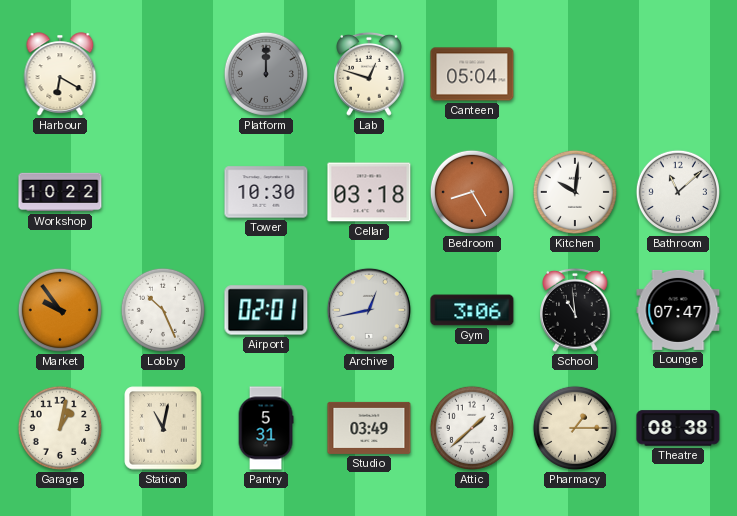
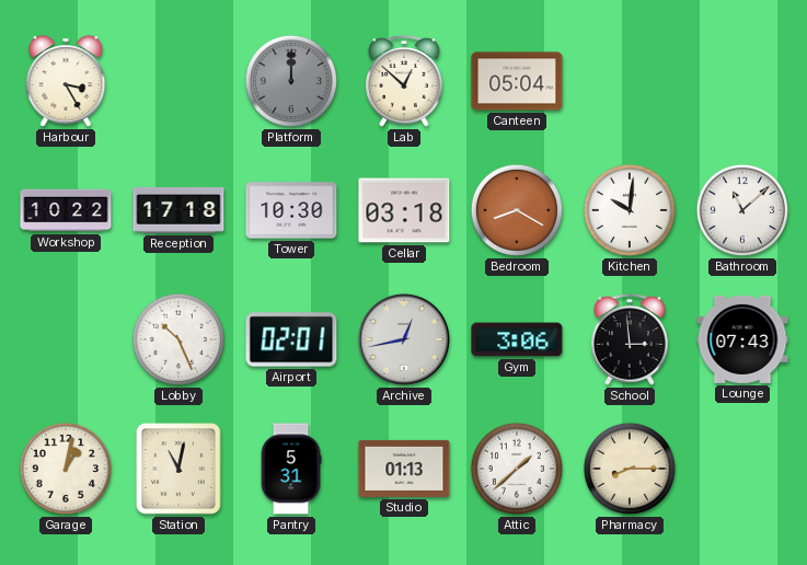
Harbour: 6:20 -> 3:25
Lab: 12:48 -> 12:52
Reception: none -> 17:18
Bedroom: 8:25 -> 8:20
Market: 9:54 -> none
School: 10:59 -> 2:59
Lounge: 07:47 -> 07:43
Studio: 03:49 -> 01:13
Pharmacy: 1:15 -> 8:15
Theatre: 08:38 -> none
